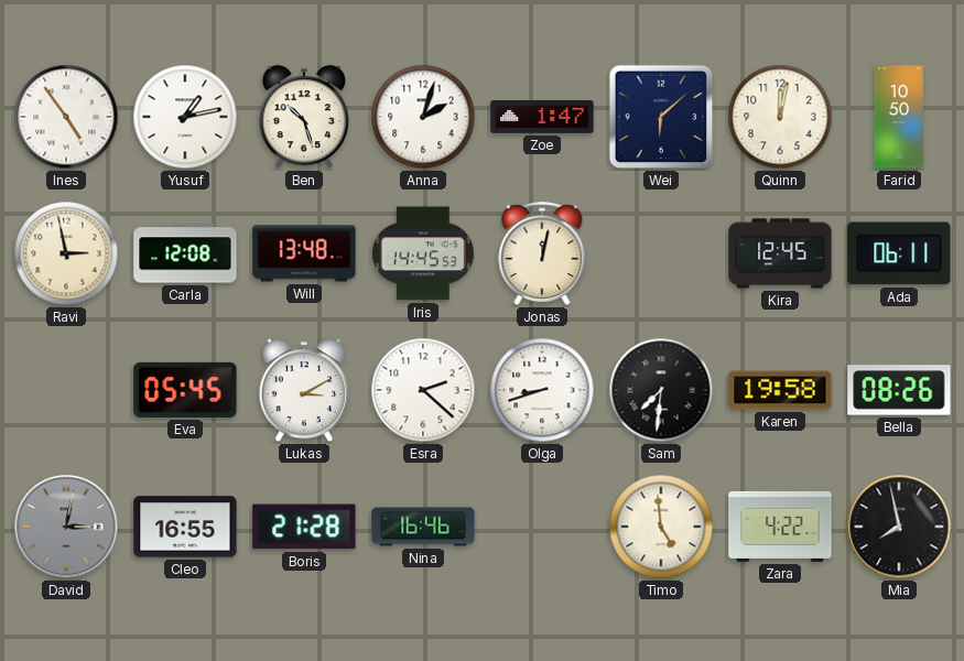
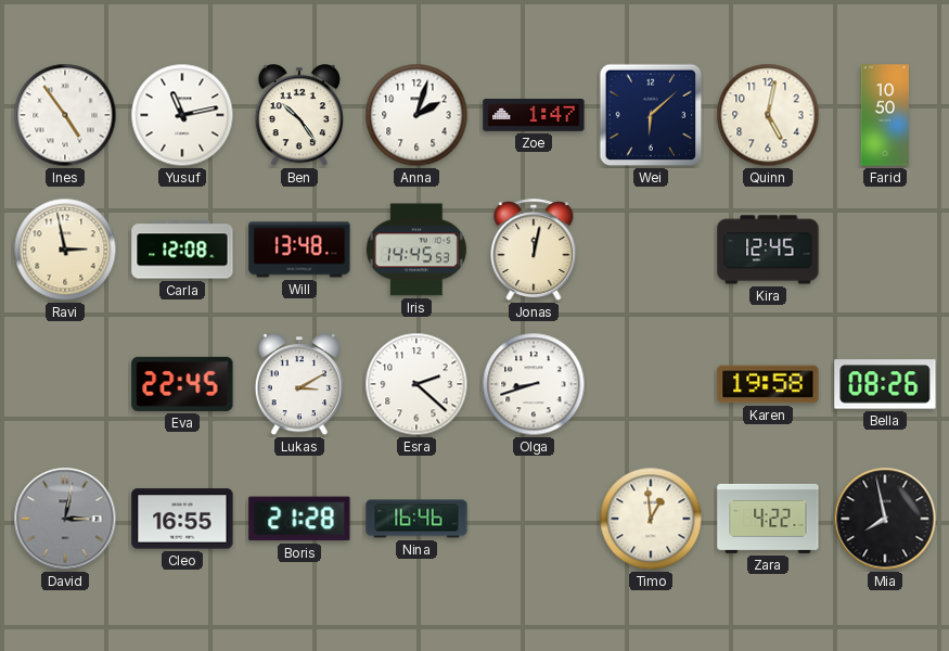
Yusuf: 1:13 -> 11:13
Ben: 10:27 -> 10:24
Quinn: 12:02 -> 5:02
Ada: 06:11 -> none
Eva: 05:45 -> 22:45
Sam: 7:31 -> none
Timo: 4:59 -> 12:59
